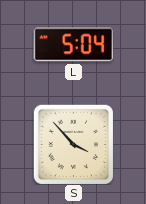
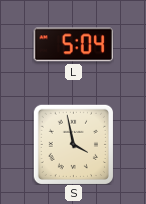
S: 3:53 -> 3:58
